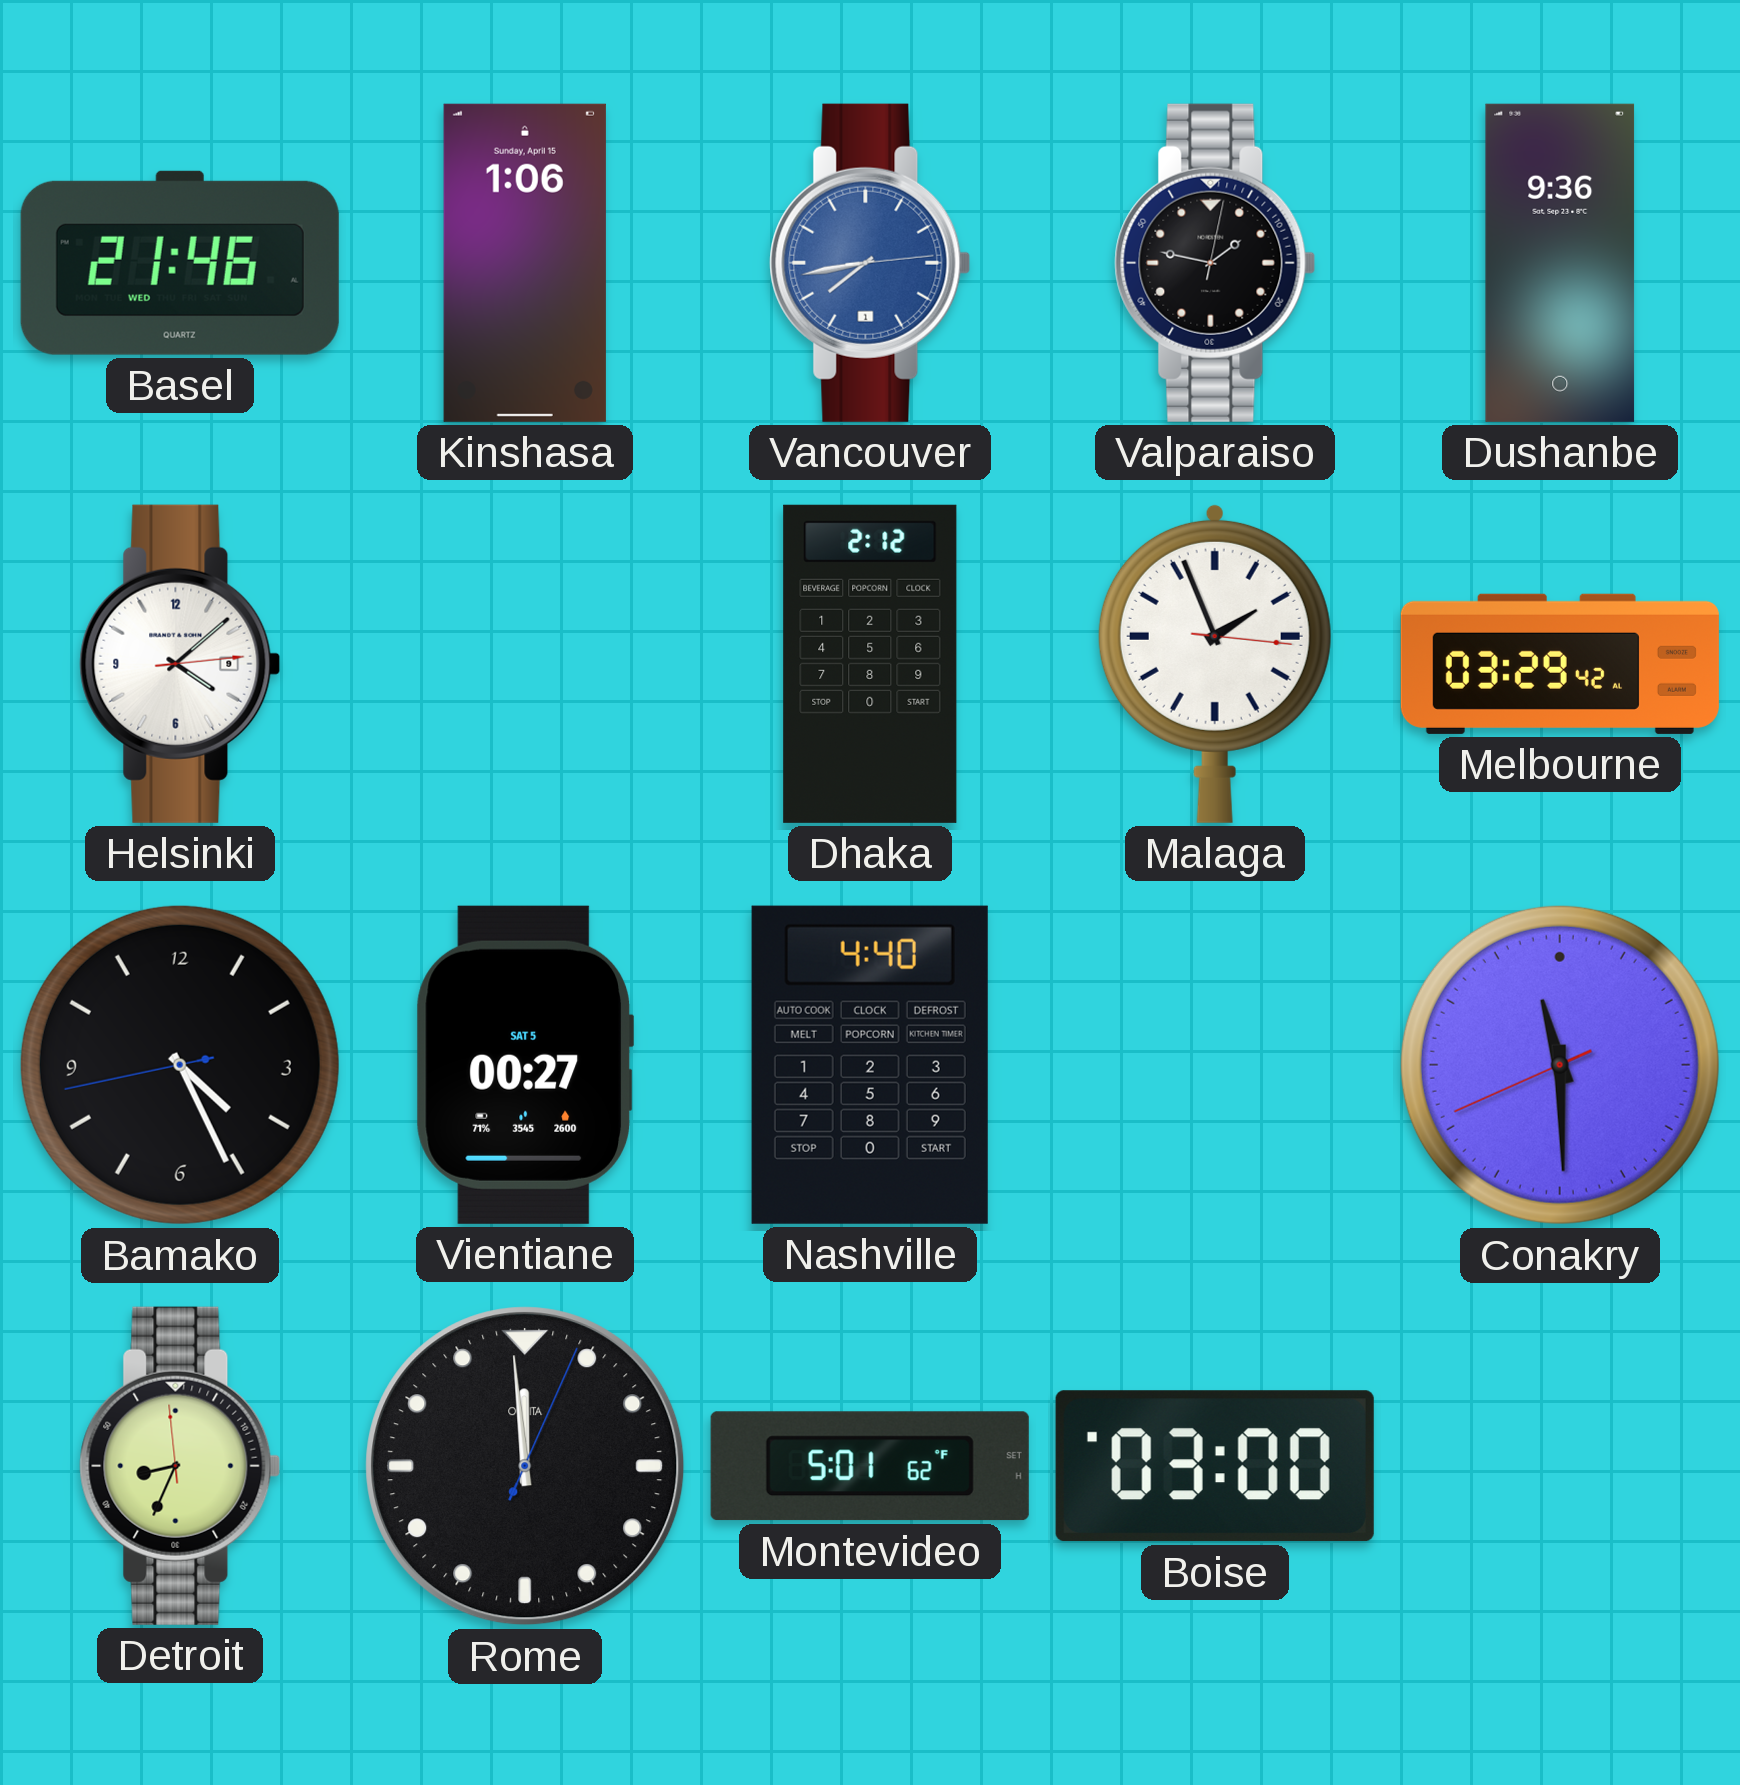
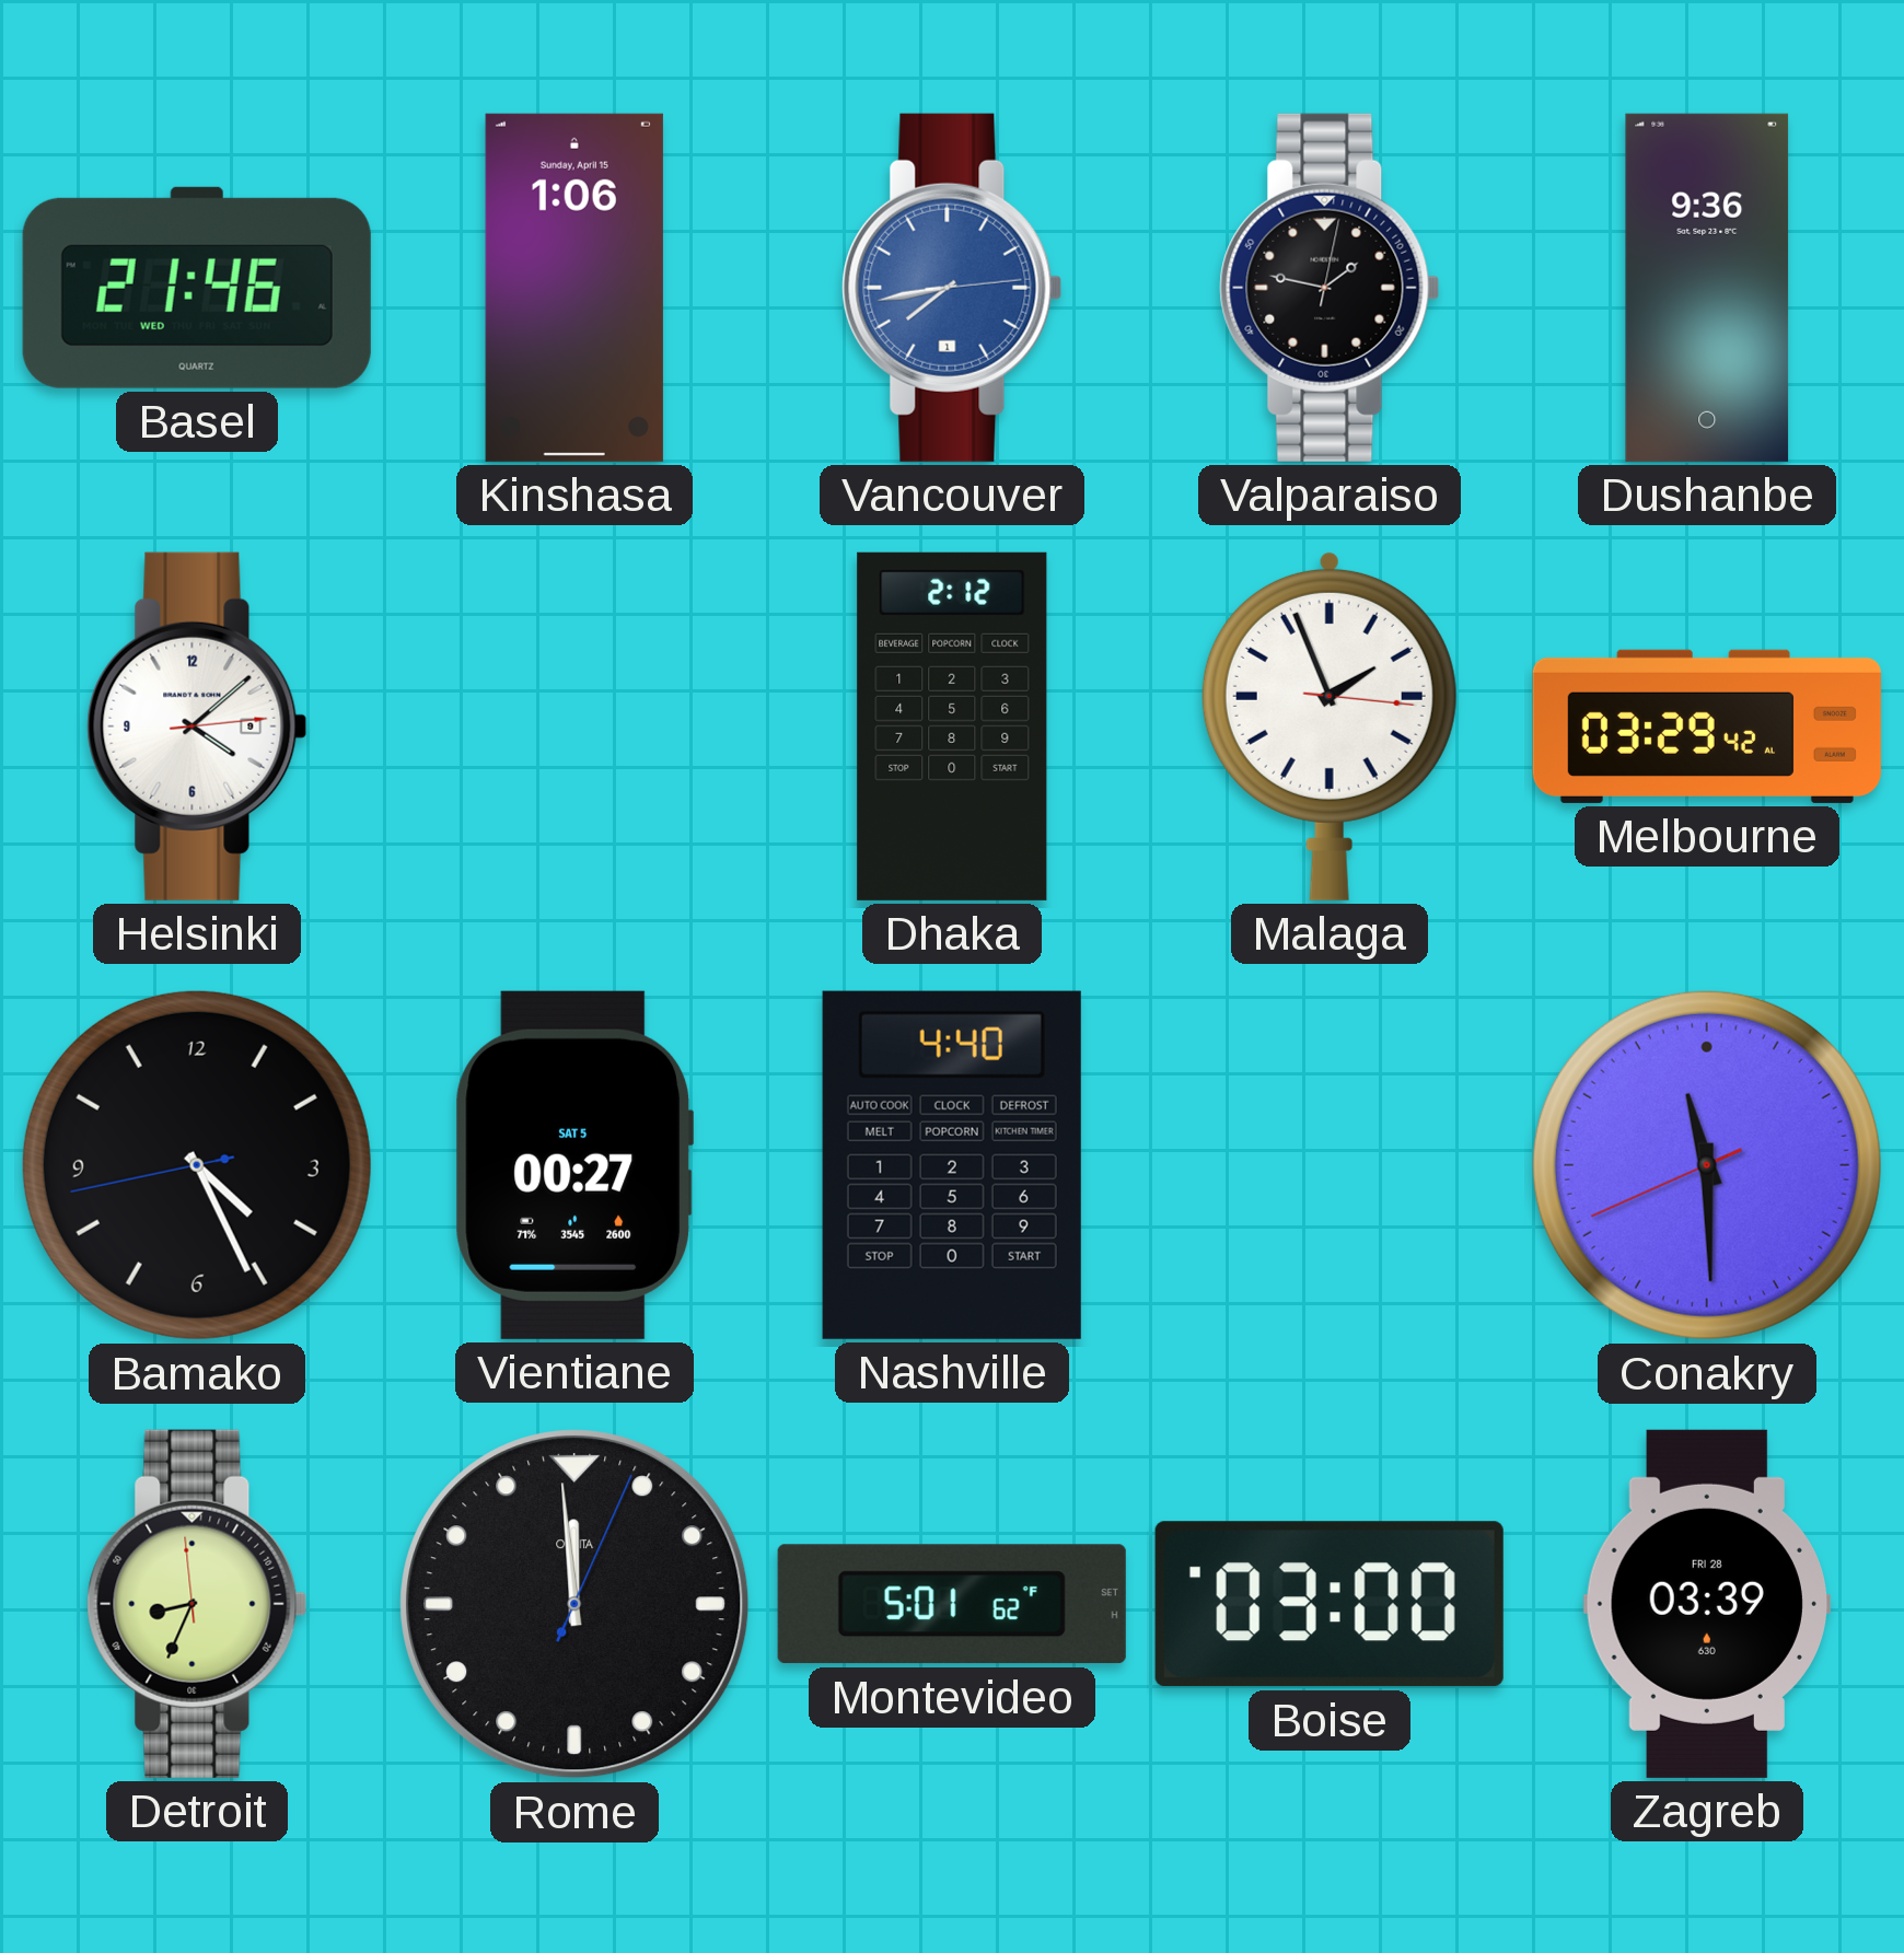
Zagreb: none -> 03:39
